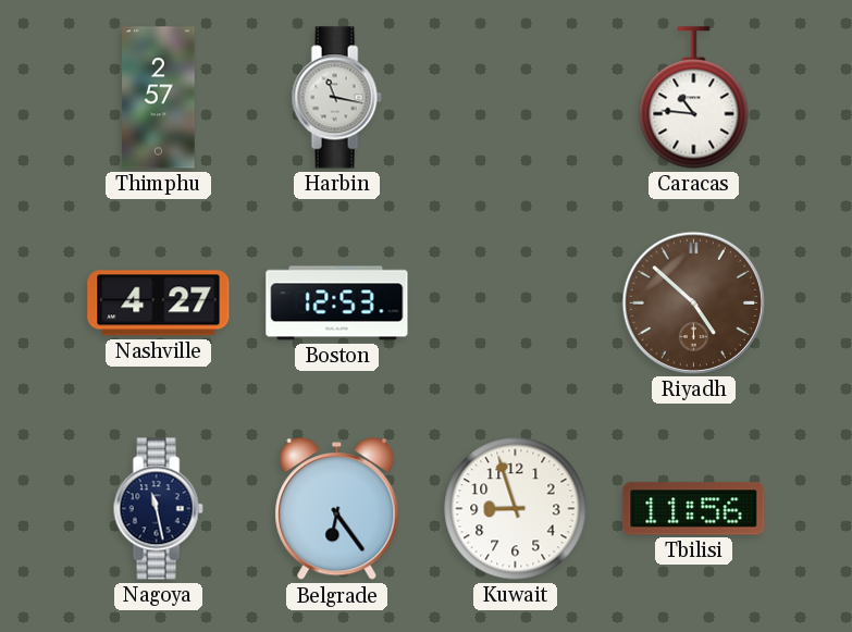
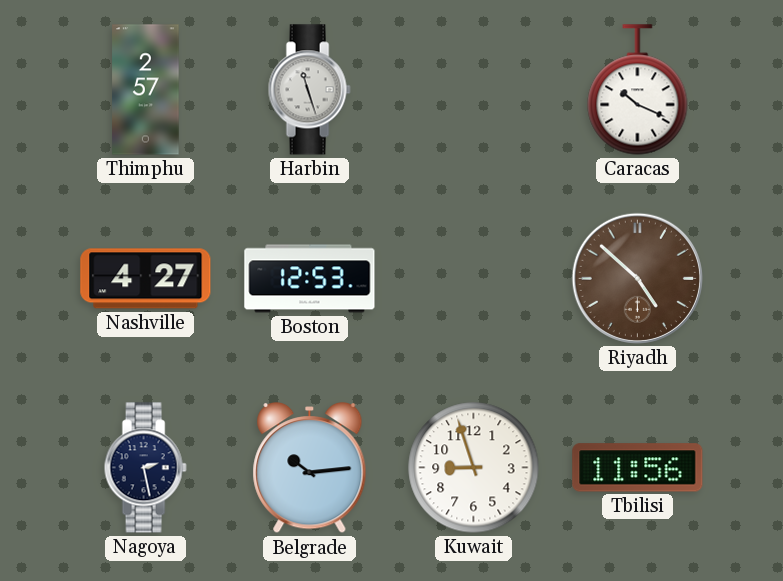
Harbin: 11:17 -> 11:27
Caracas: 10:46 -> 10:19
Nagoya: 11:28 -> 2:28
Belgrade: 6:24 -> 10:14
